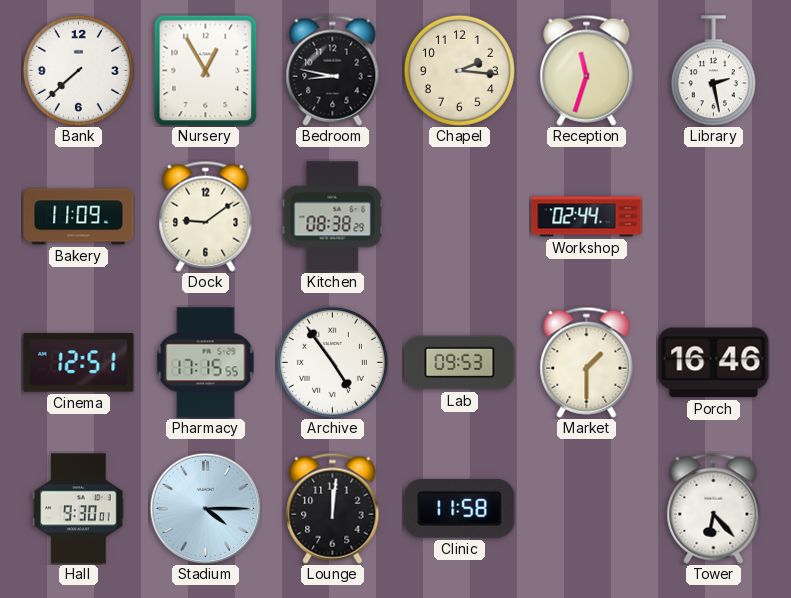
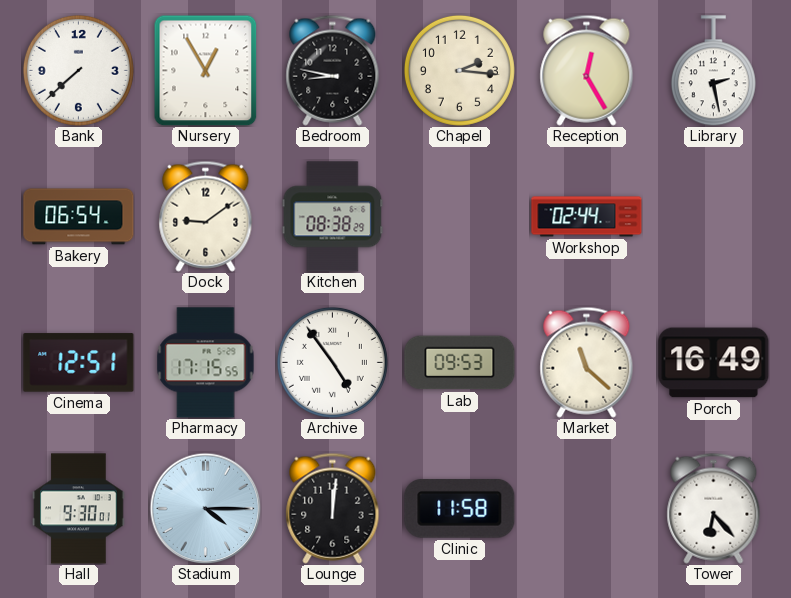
Reception: 11:33 -> 12:25
Bakery: 11:09 -> 06:54
Market: 1:30 -> 11:22
Porch: 16:46 -> 16:49
